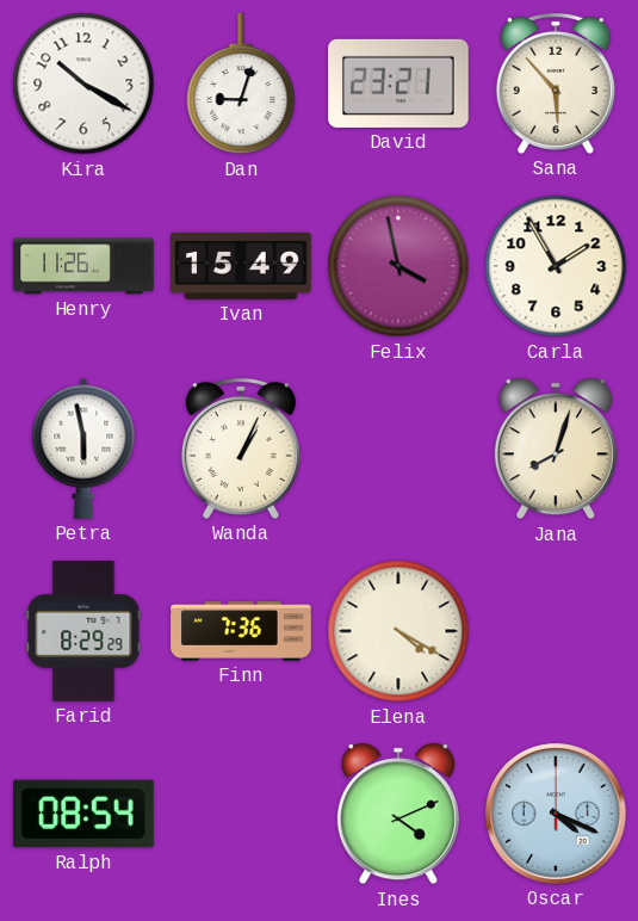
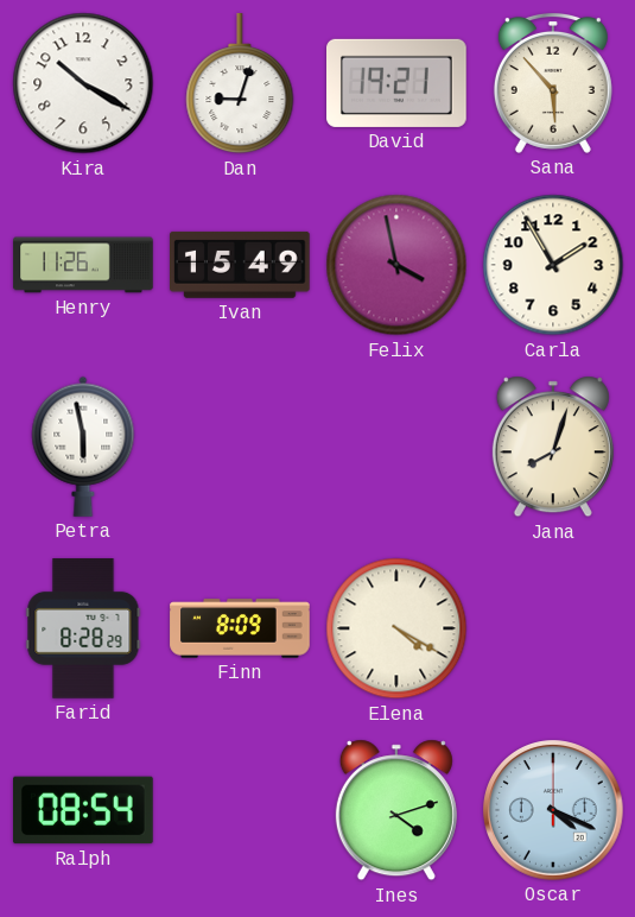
David: 23:21 -> 19:21
Wanda: 1:04 -> none
Farid: 8:29 -> 8:28
Finn: 7:36 -> 8:09
Ines: 4:11 -> 4:12
